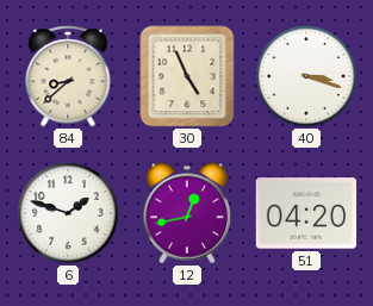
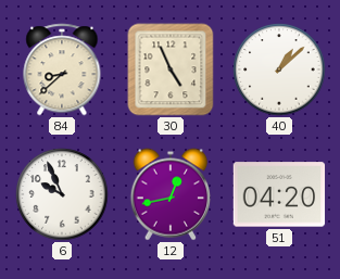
40: 3:18 -> 1:08
6: 1:48 -> 9:56
